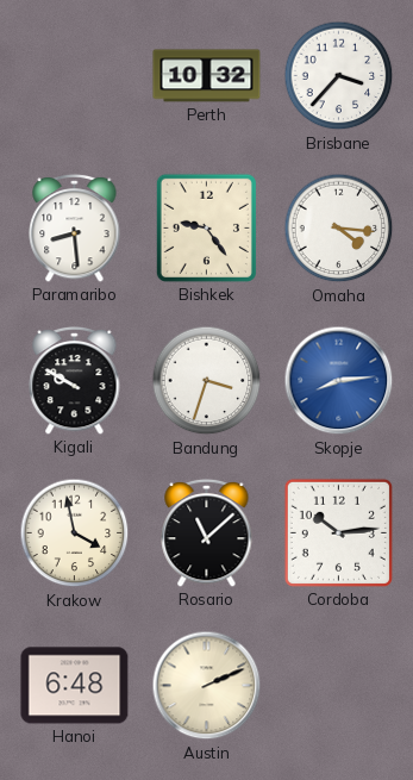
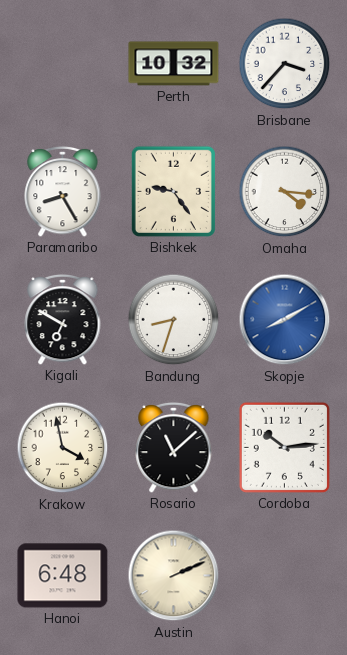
Paramaribo: 8:29 -> 8:25
Kigali: 9:50 -> 6:50
Bandung: 3:33 -> 8:33
Skopje: 8:14 -> 8:10
